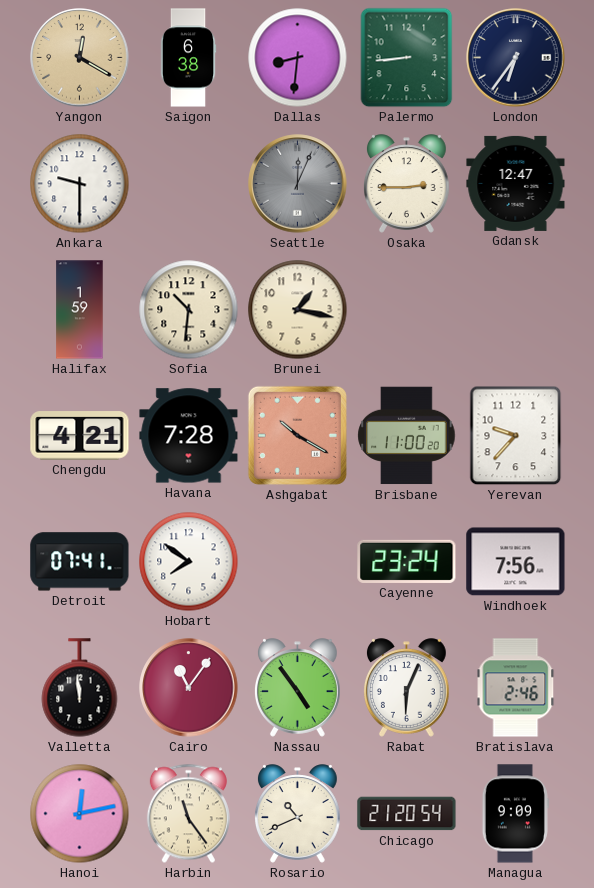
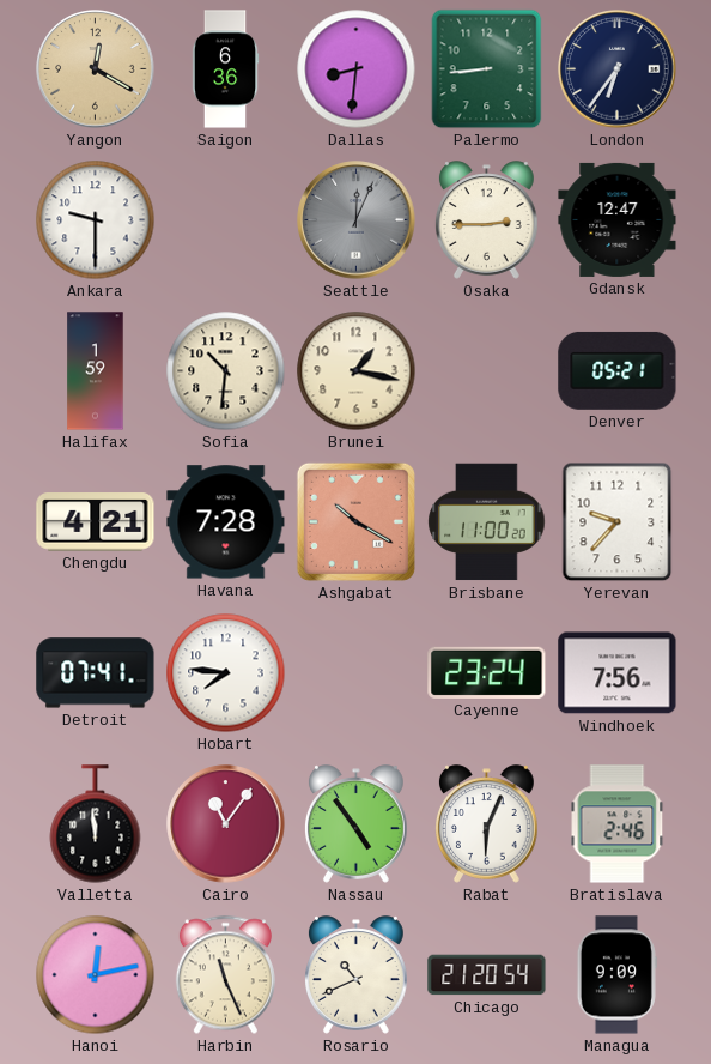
Saigon: 6:38 -> 6:36
Denver: none -> 05:21
Hobart: 7:51 -> 7:46
Harbin: 11:24 -> 11:26
